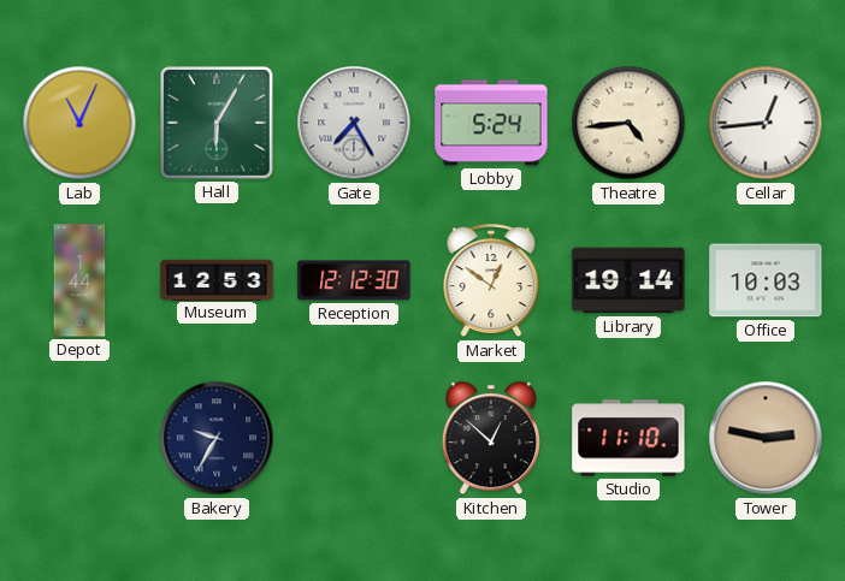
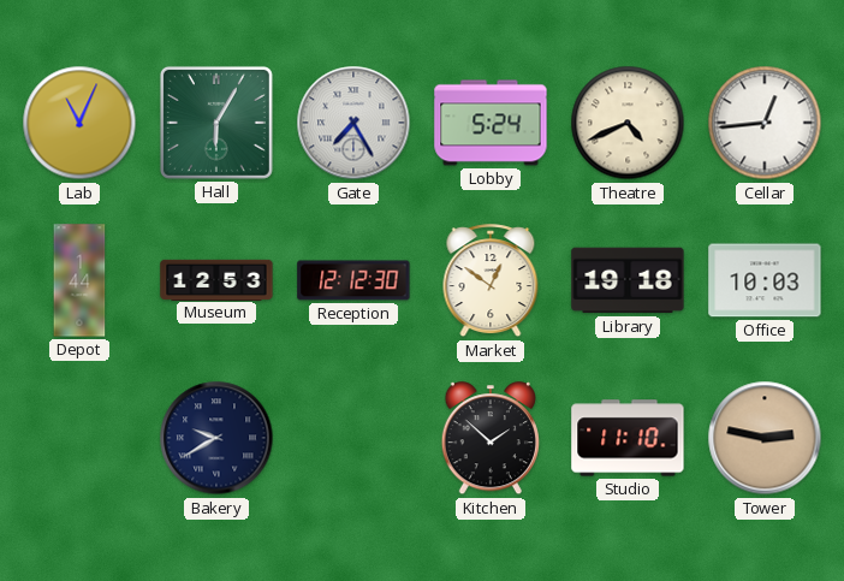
Theatre: 4:44 -> 4:41
Library: 19:14 -> 19:18
Bakery: 9:35 -> 9:40
Kitchen: 12:52 -> 1:52
